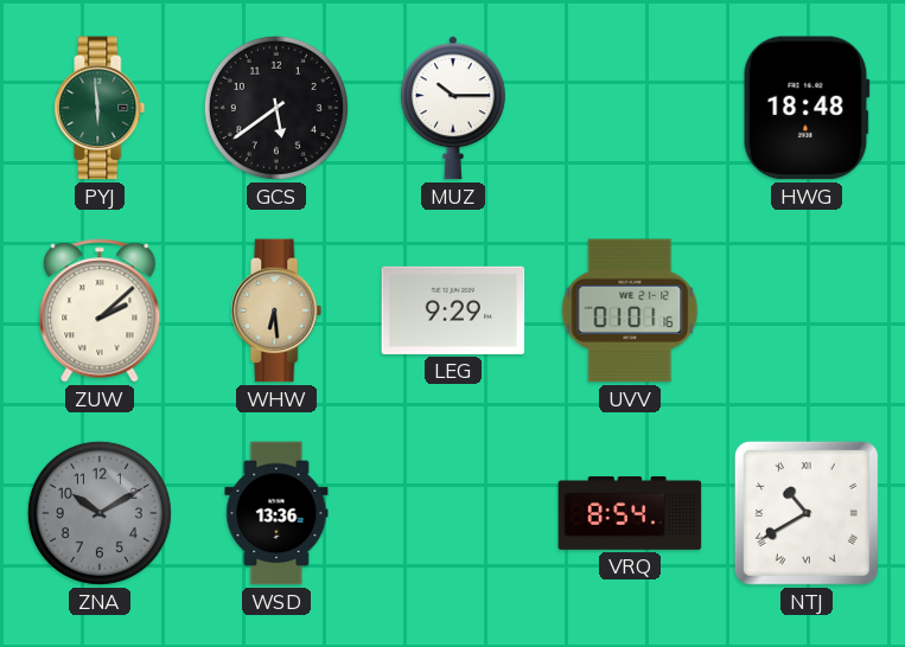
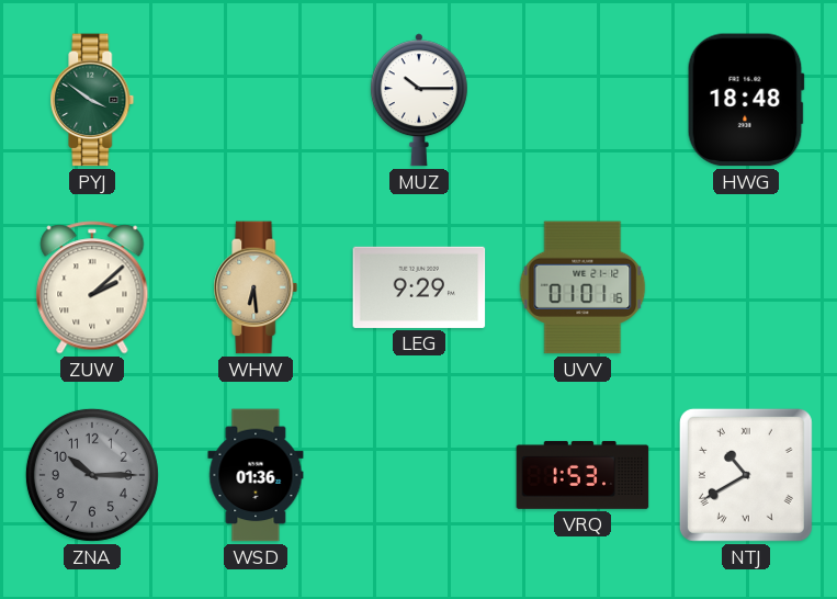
PYJ: 5:59 -> 3:51
GCS: 5:39 -> none
ZNA: 10:10 -> 10:15
WSD: 13:36 -> 01:36
VRQ: 8:54 -> 1:53
